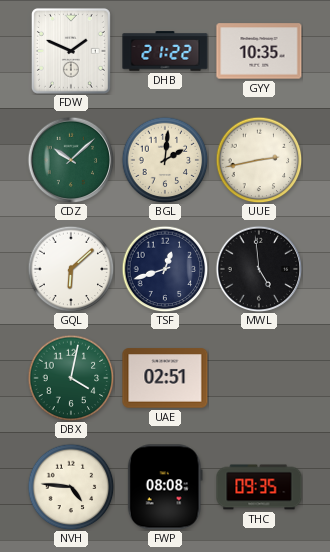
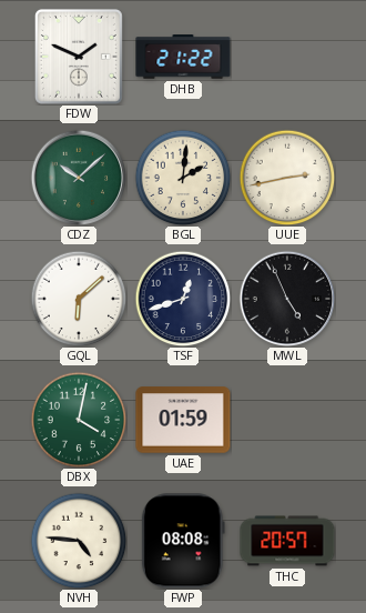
GYY: 10:35 -> none
MWL: 4:59 -> 4:56
UAE: 02:51 -> 01:59
THC: 09:35 -> 20:57
